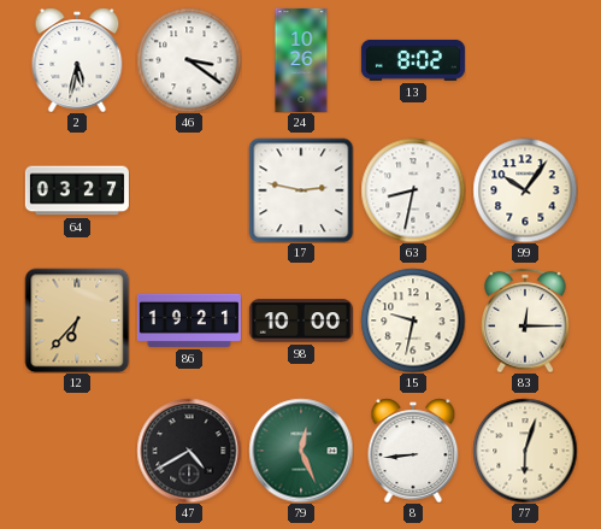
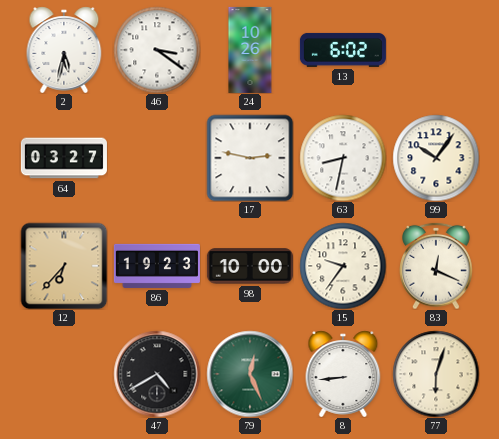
13: 8:02 -> 6:02
86: 19:21 -> 19:23
15: 9:32 -> 9:36
83: 12:15 -> 12:19
